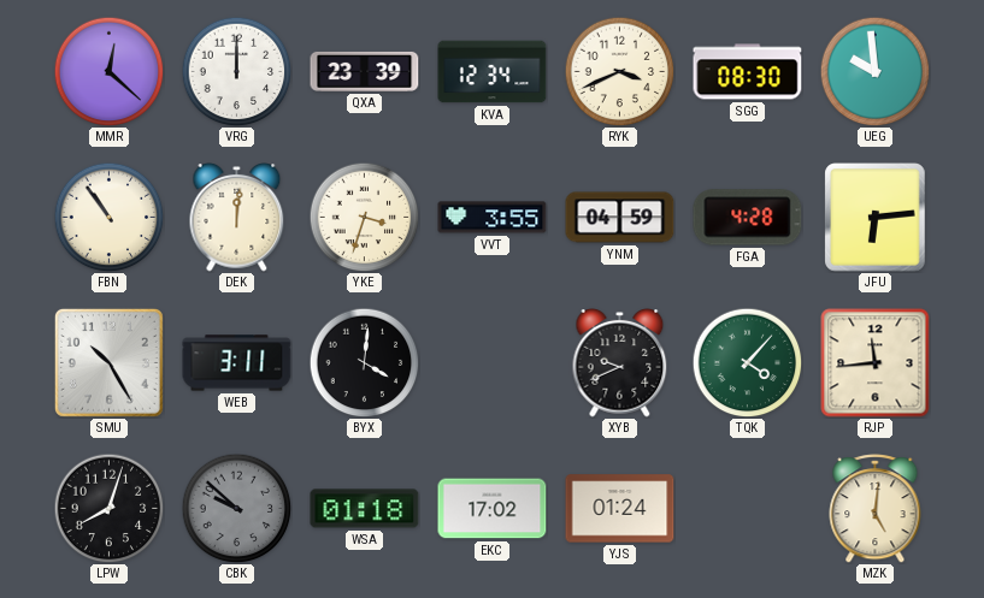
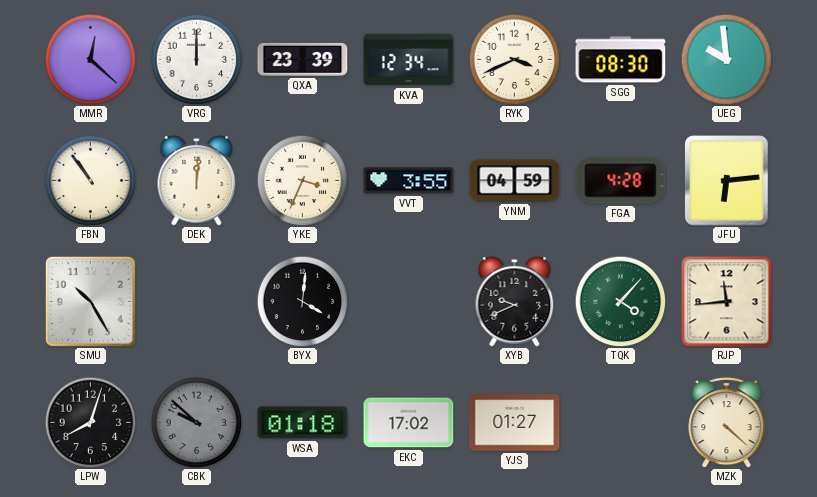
YKE: 3:33 -> 3:34
WEB: 3:11 -> none
YJS: 01:24 -> 01:27
MZK: 5:01 -> 4:22
